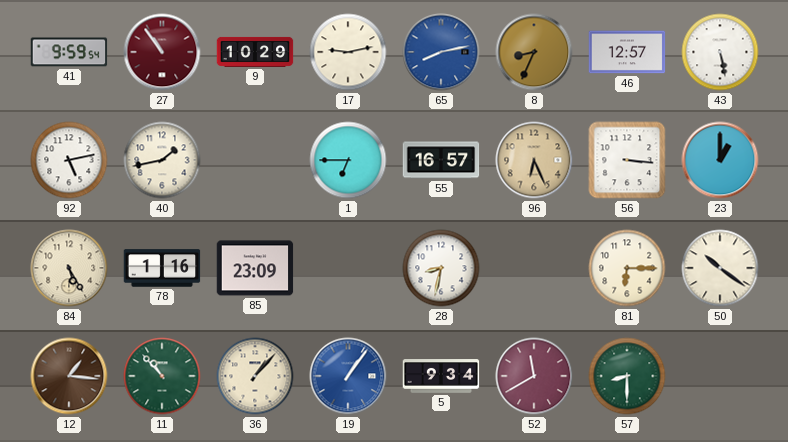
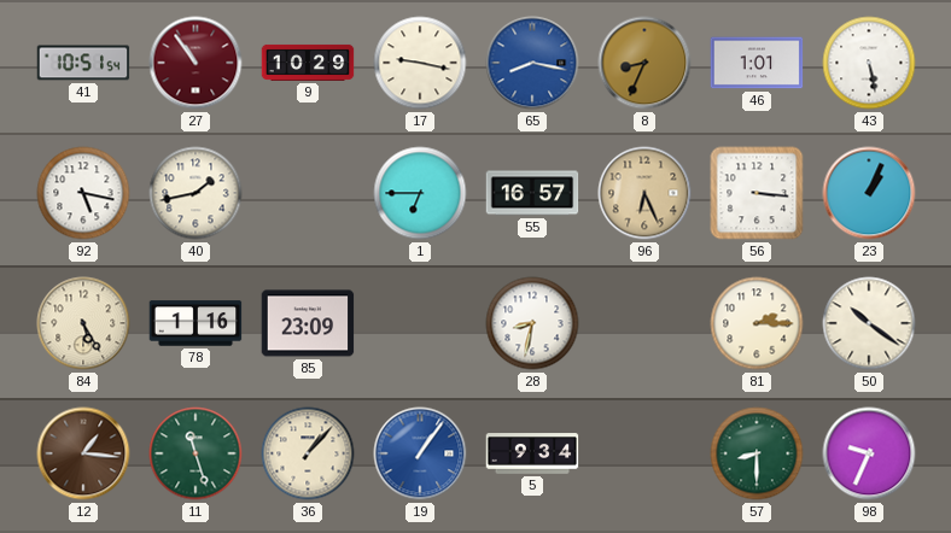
41: 9:59 -> 10:51
17: 9:13 -> 9:17
65: 8:13 -> 8:17
46: 12:57 -> 1:01
92: 5:13 -> 5:17
23: 1:00 -> 1:04
81: 6:15 -> 2:15
11: 10:53 -> 11:27
52: 11:40 -> none
98: none -> 9:34
